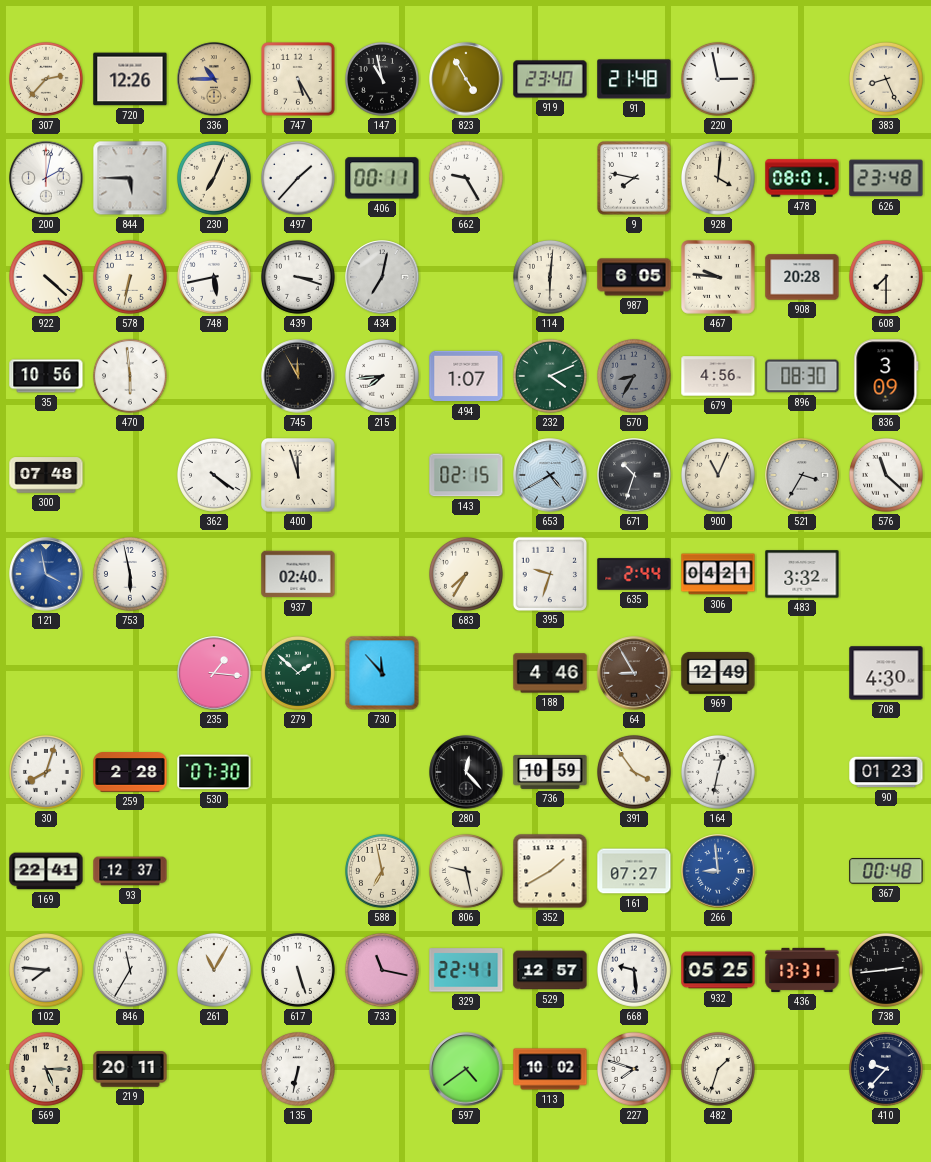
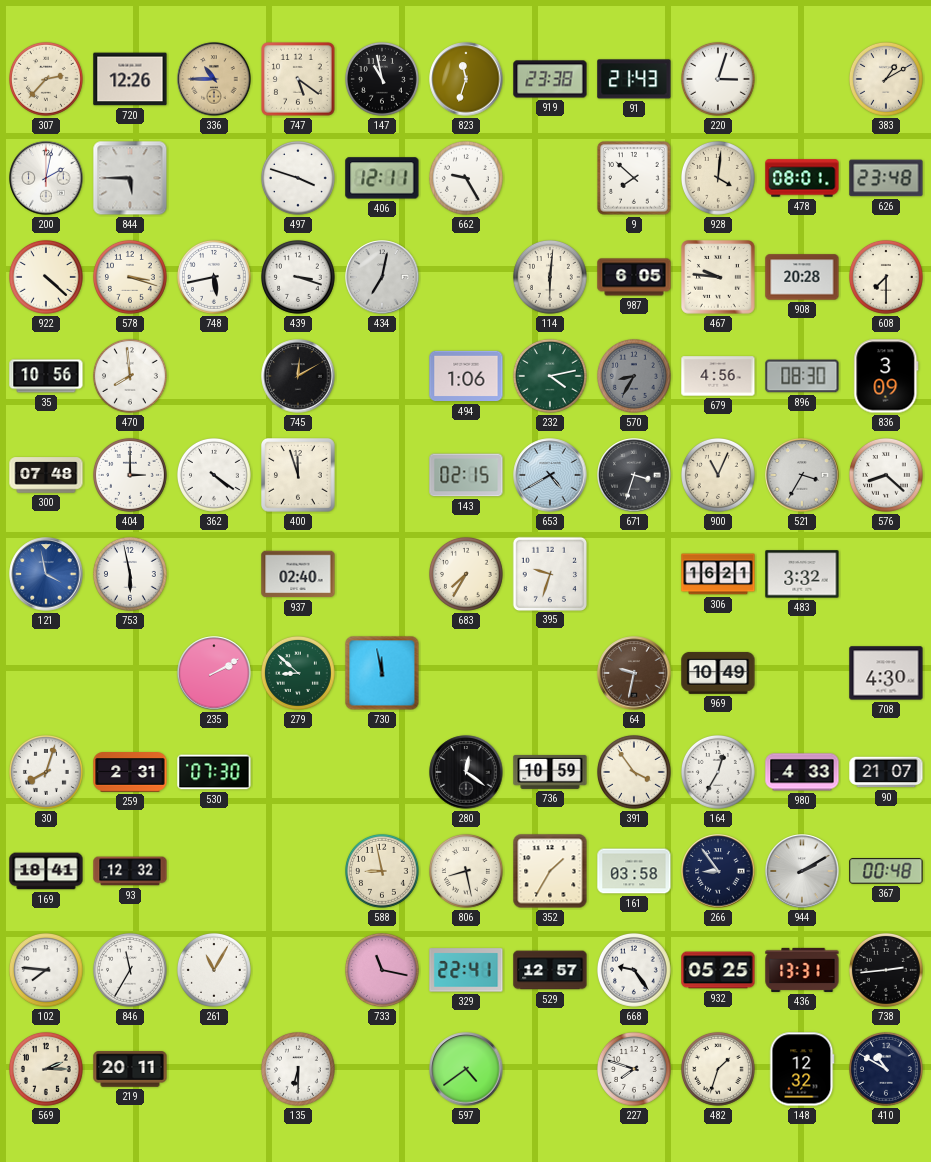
747: 5:25 -> 5:21
823: 4:55 -> 11:33
919: 23:40 -> 23:38
91: 21:48 -> 21:43
220: 2:58 -> 3:03
383: 8:26 -> 1:10
230: 7:04 -> none
497: 1:37 -> 3:48
406: 00:11 -> 12:11
9: 7:47 -> 7:52
578: 6:32 -> 3:18
470: 5:59 -> 7:59
745: 11:55 -> 12:10
215: 7:44 -> none
494: 1:07 -> 1:06
232: 4:11 -> 4:13
404: none -> 3:00
671: 10:33 -> 3:33
576: 11:22 -> 8:22
635: 2:44 -> none
306: 04:21 -> 16:21
235: 1:16 -> 2:10
279: 1:52 -> 8:52
730: 11:53 -> 11:58
188: 4:46 -> none
64: 8:55 -> 9:32
969: 12:49 -> 10:49
259: 2:28 -> 2:31
280: 12:23 -> 12:21
164: 12:32 -> 12:35
980: none -> 4:33
90: 01:23 -> 21:07
169: 22:41 -> 18:41
93: 12:37 -> 12:32
588: 6:58 -> 8:58
806: 9:28 -> 8:28
352: 1:40 -> 1:35
161: 07:27 -> 03:58
266: 8:59 -> 8:54
266 dial: blue -> navy
944: none -> 2:10
617: 5:27 -> none
668: 9:29 -> 9:24
569: 5:15 -> 2:15
135: 6:32 -> 6:30
113: 10:02 -> none
148: none -> 12:32
410: 9:37 -> 10:50
